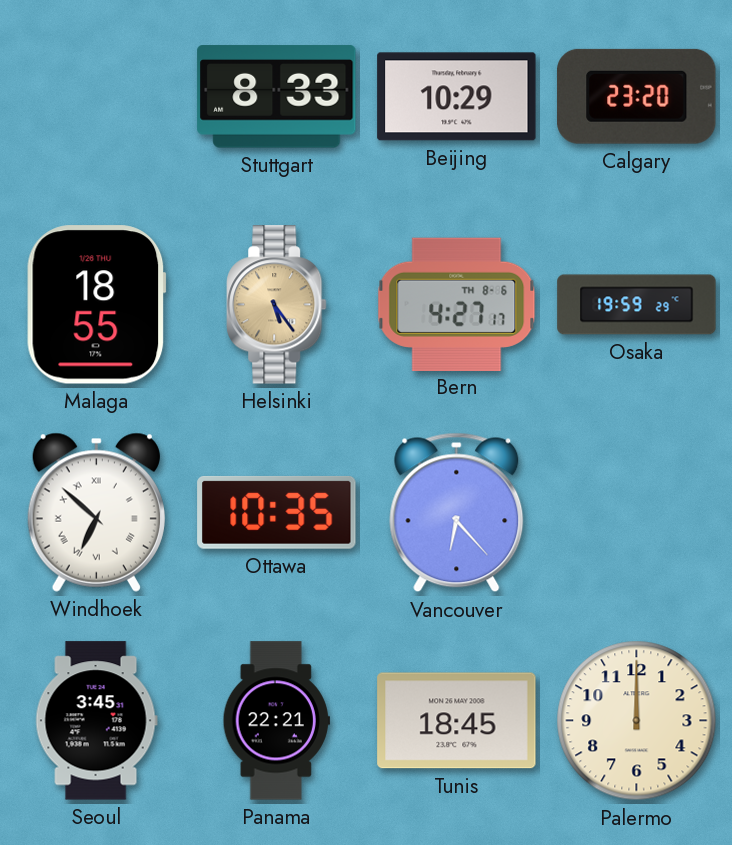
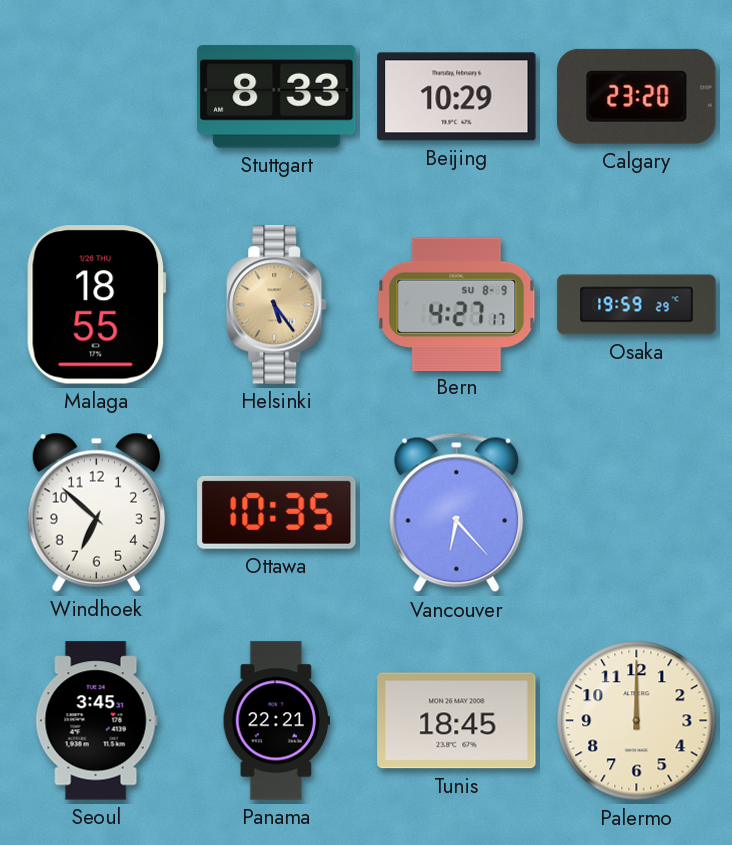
Bern date: TH 8-6 -> SU 8-9
Windhoek numerals: Roman -> Arabic
